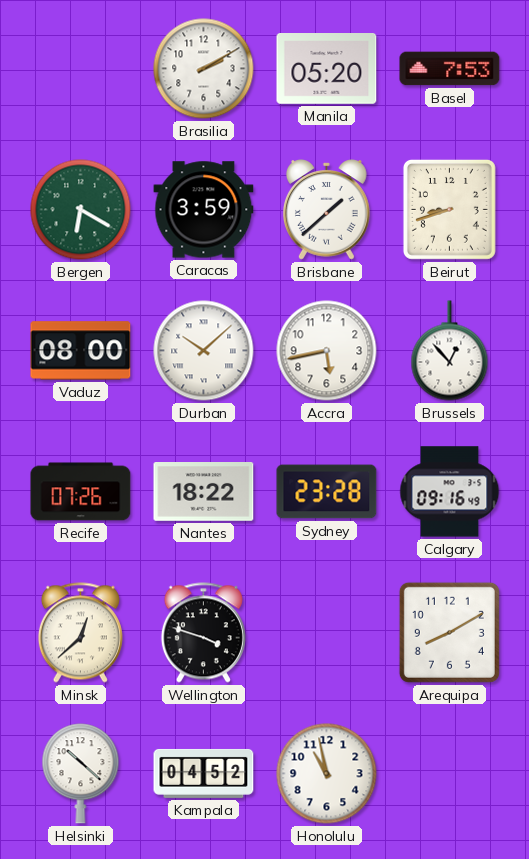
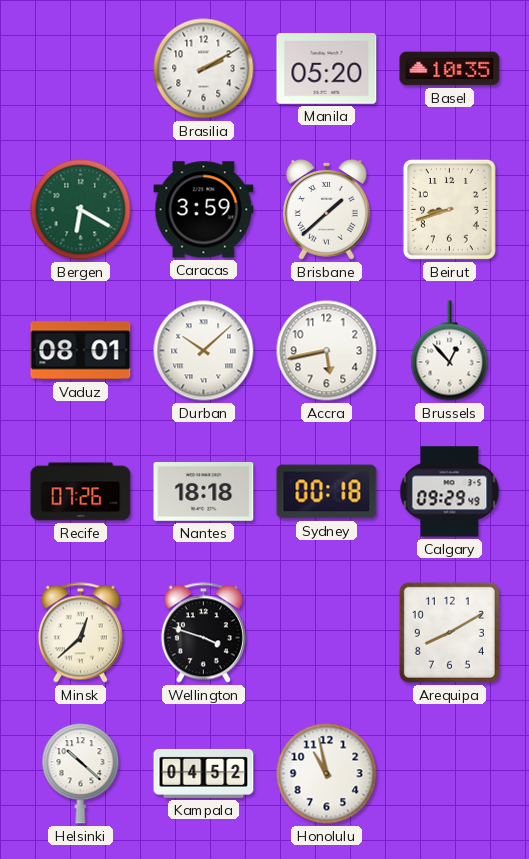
Basel: 7:53 -> 10:35
Vaduz: 08:00 -> 08:01
Nantes: 18:22 -> 18:18
Sydney: 23:28 -> 00:18
Calgary: 09:16 -> 09:29
